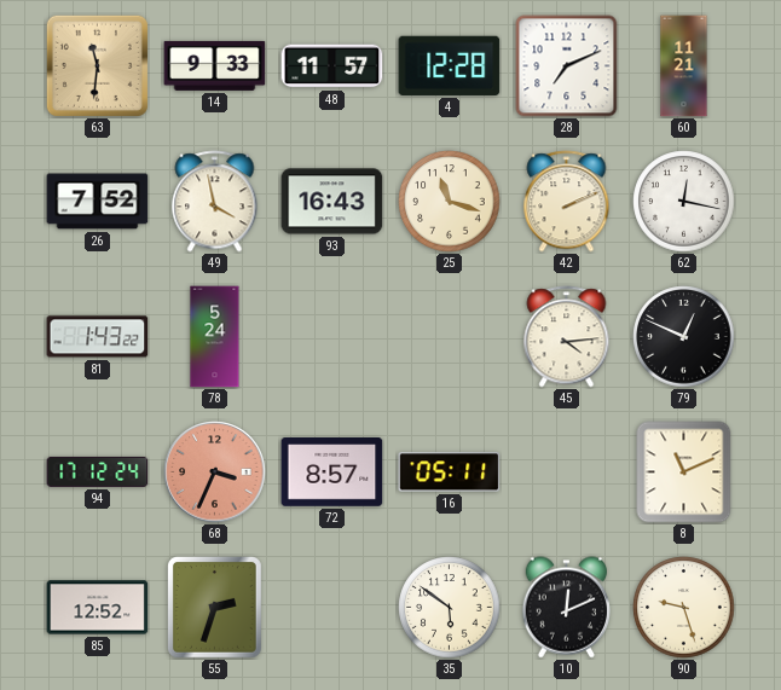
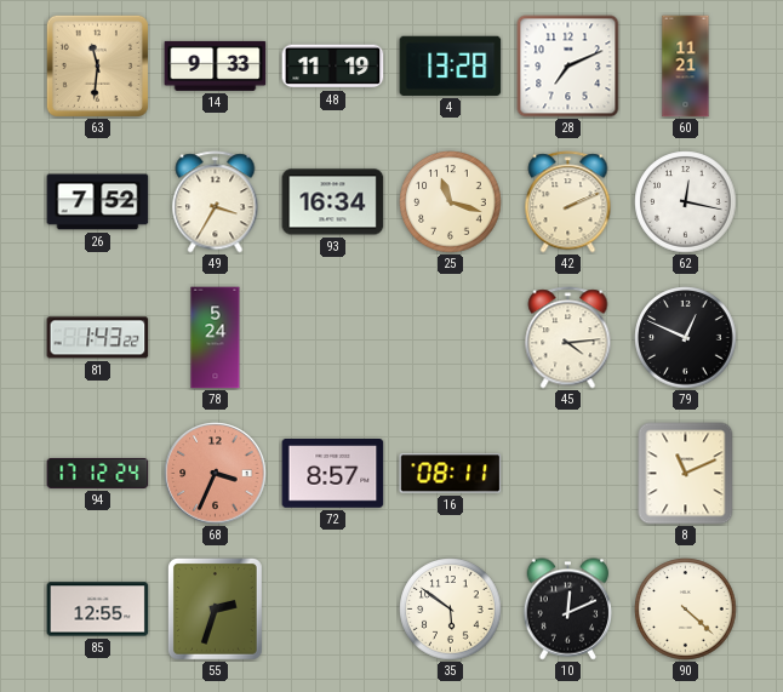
48: 11:57 -> 11:19
4: 12:28 -> 13:28
49: 3:58 -> 3:35
93: 16:43 -> 16:34
16: 05:11 -> 08:11
85: 12:52 -> 12:55
90: 9:27 -> 4:22
